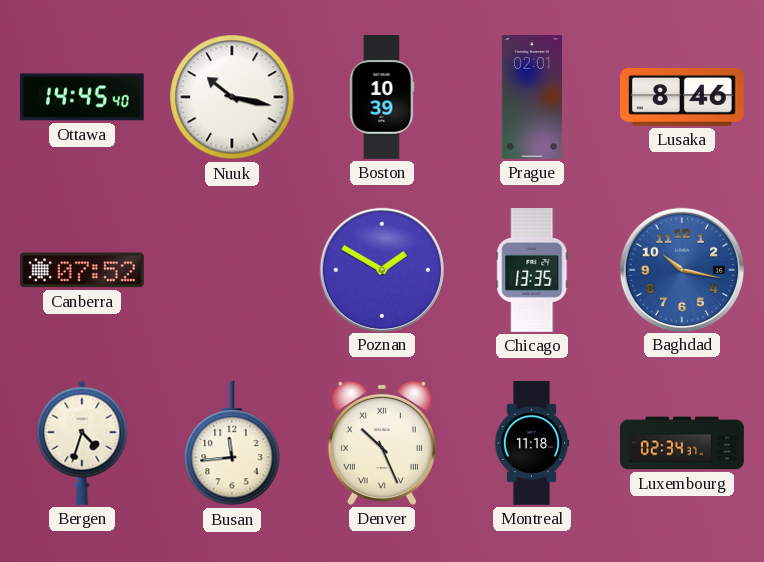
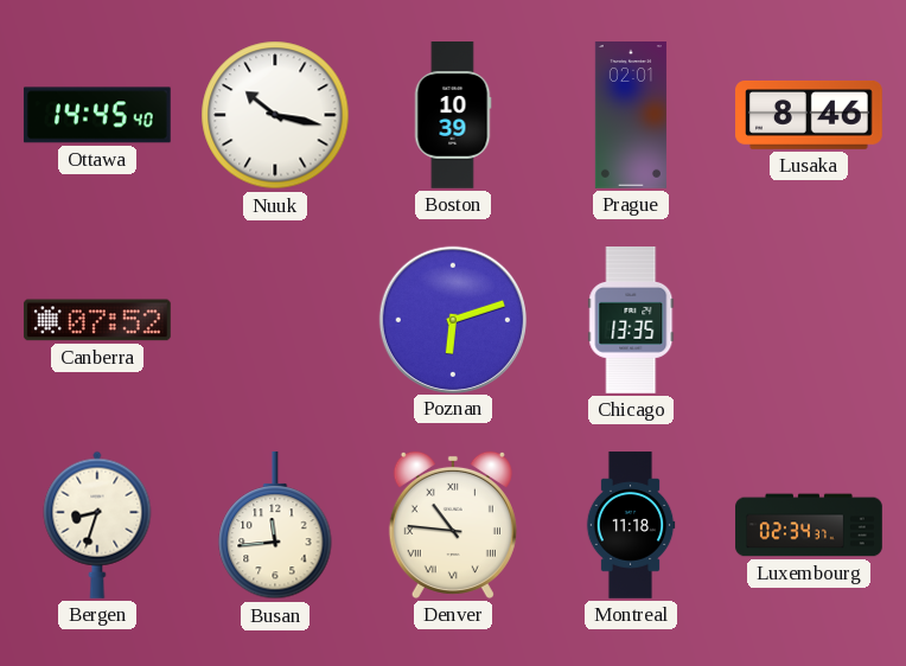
Poznan: 1:50 -> 6:12
Baghdad: 10:17 -> none
Bergen: 4:33 -> 8:33
Denver: 10:26 -> 10:46
